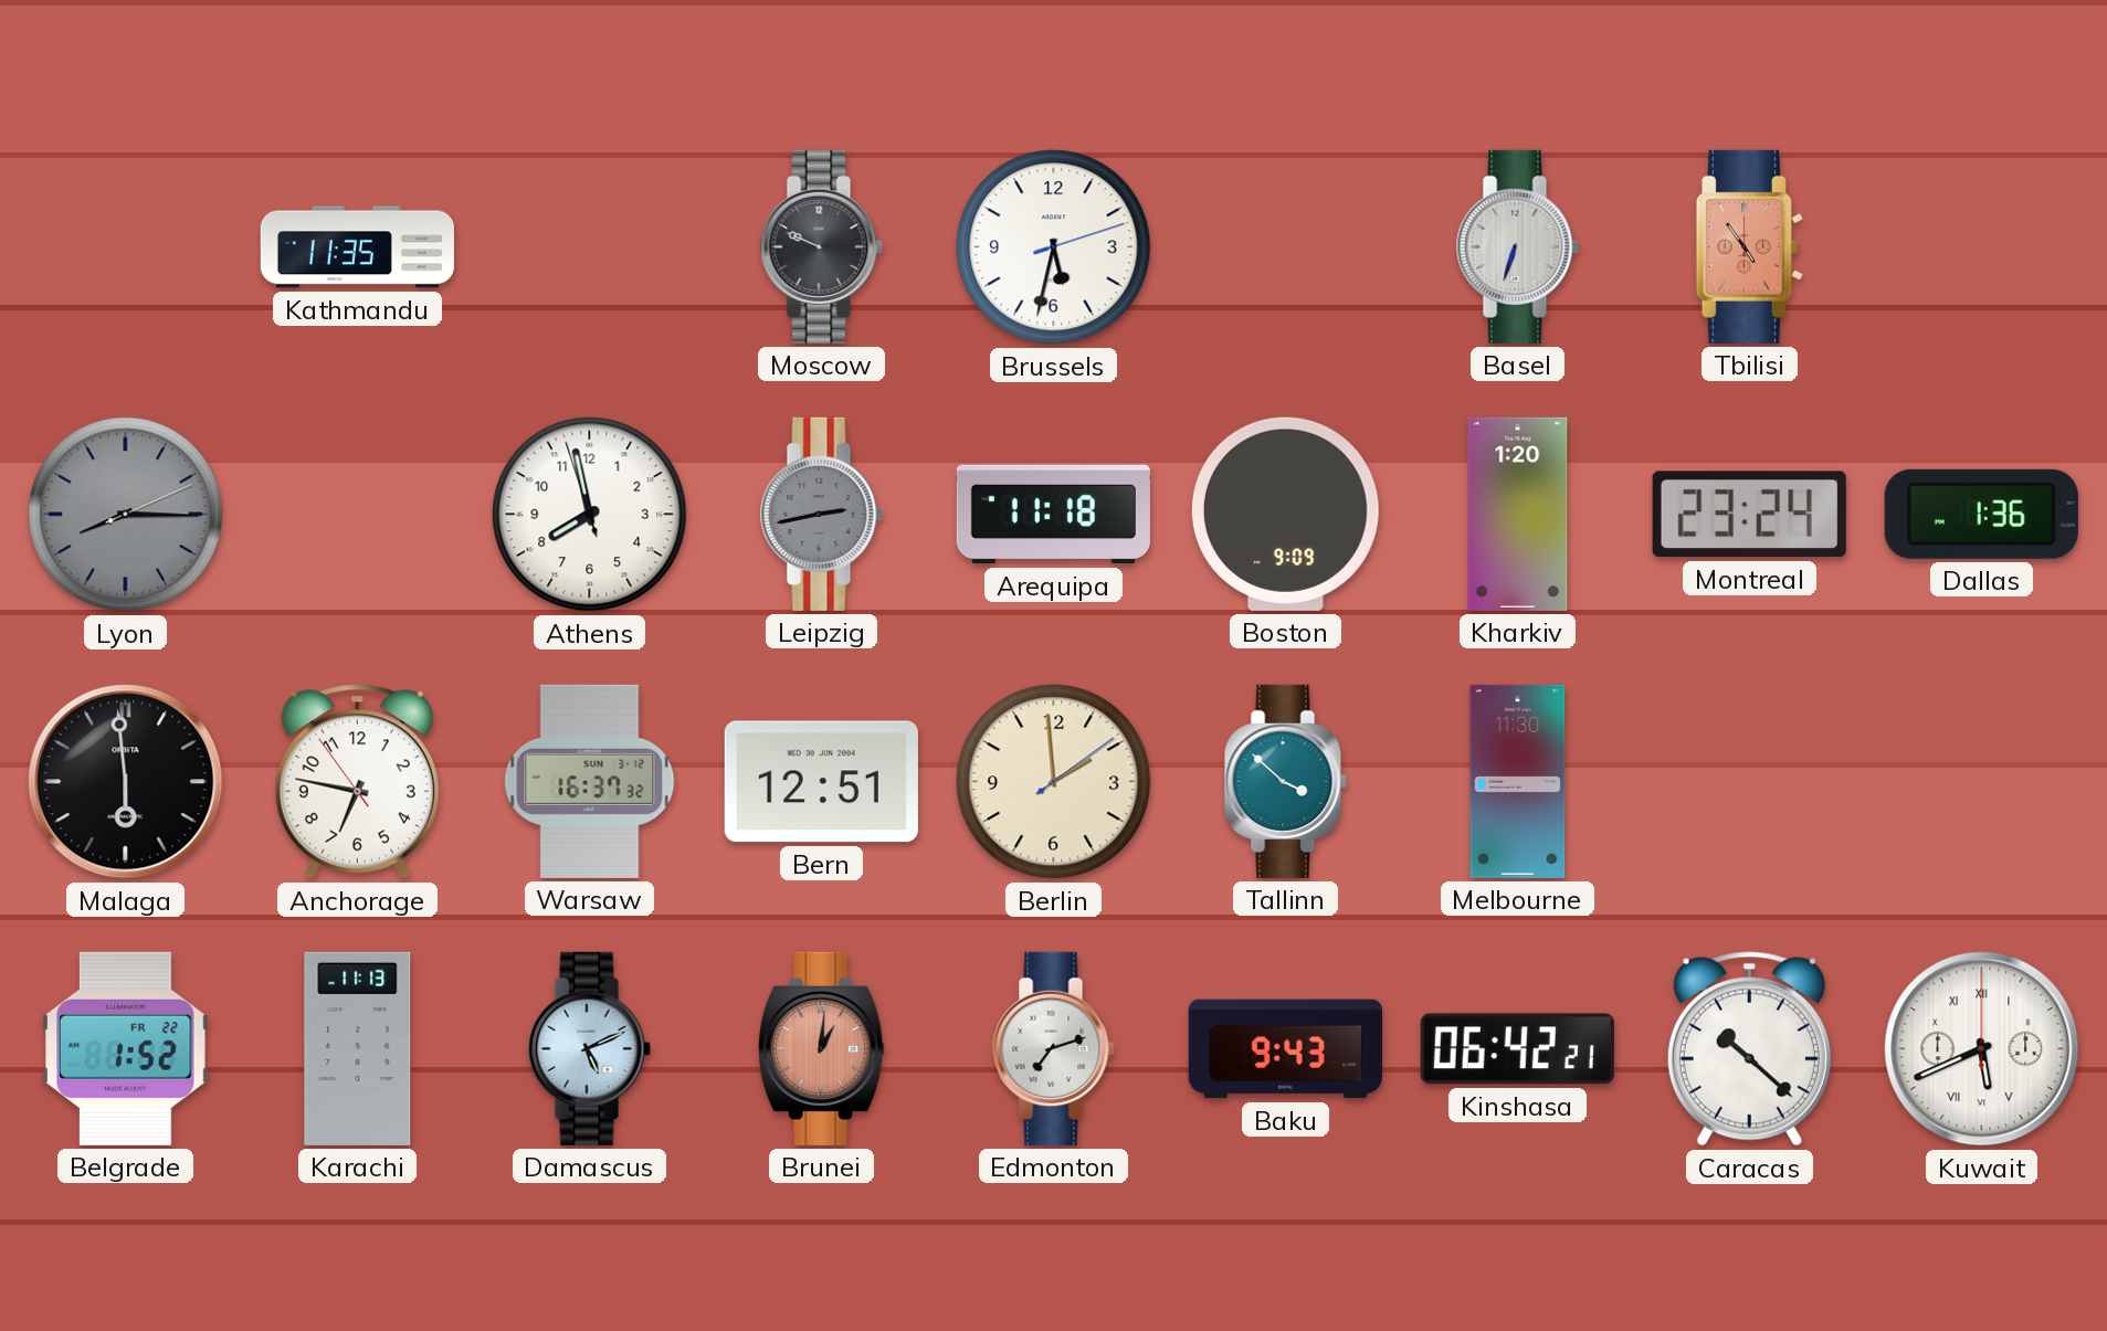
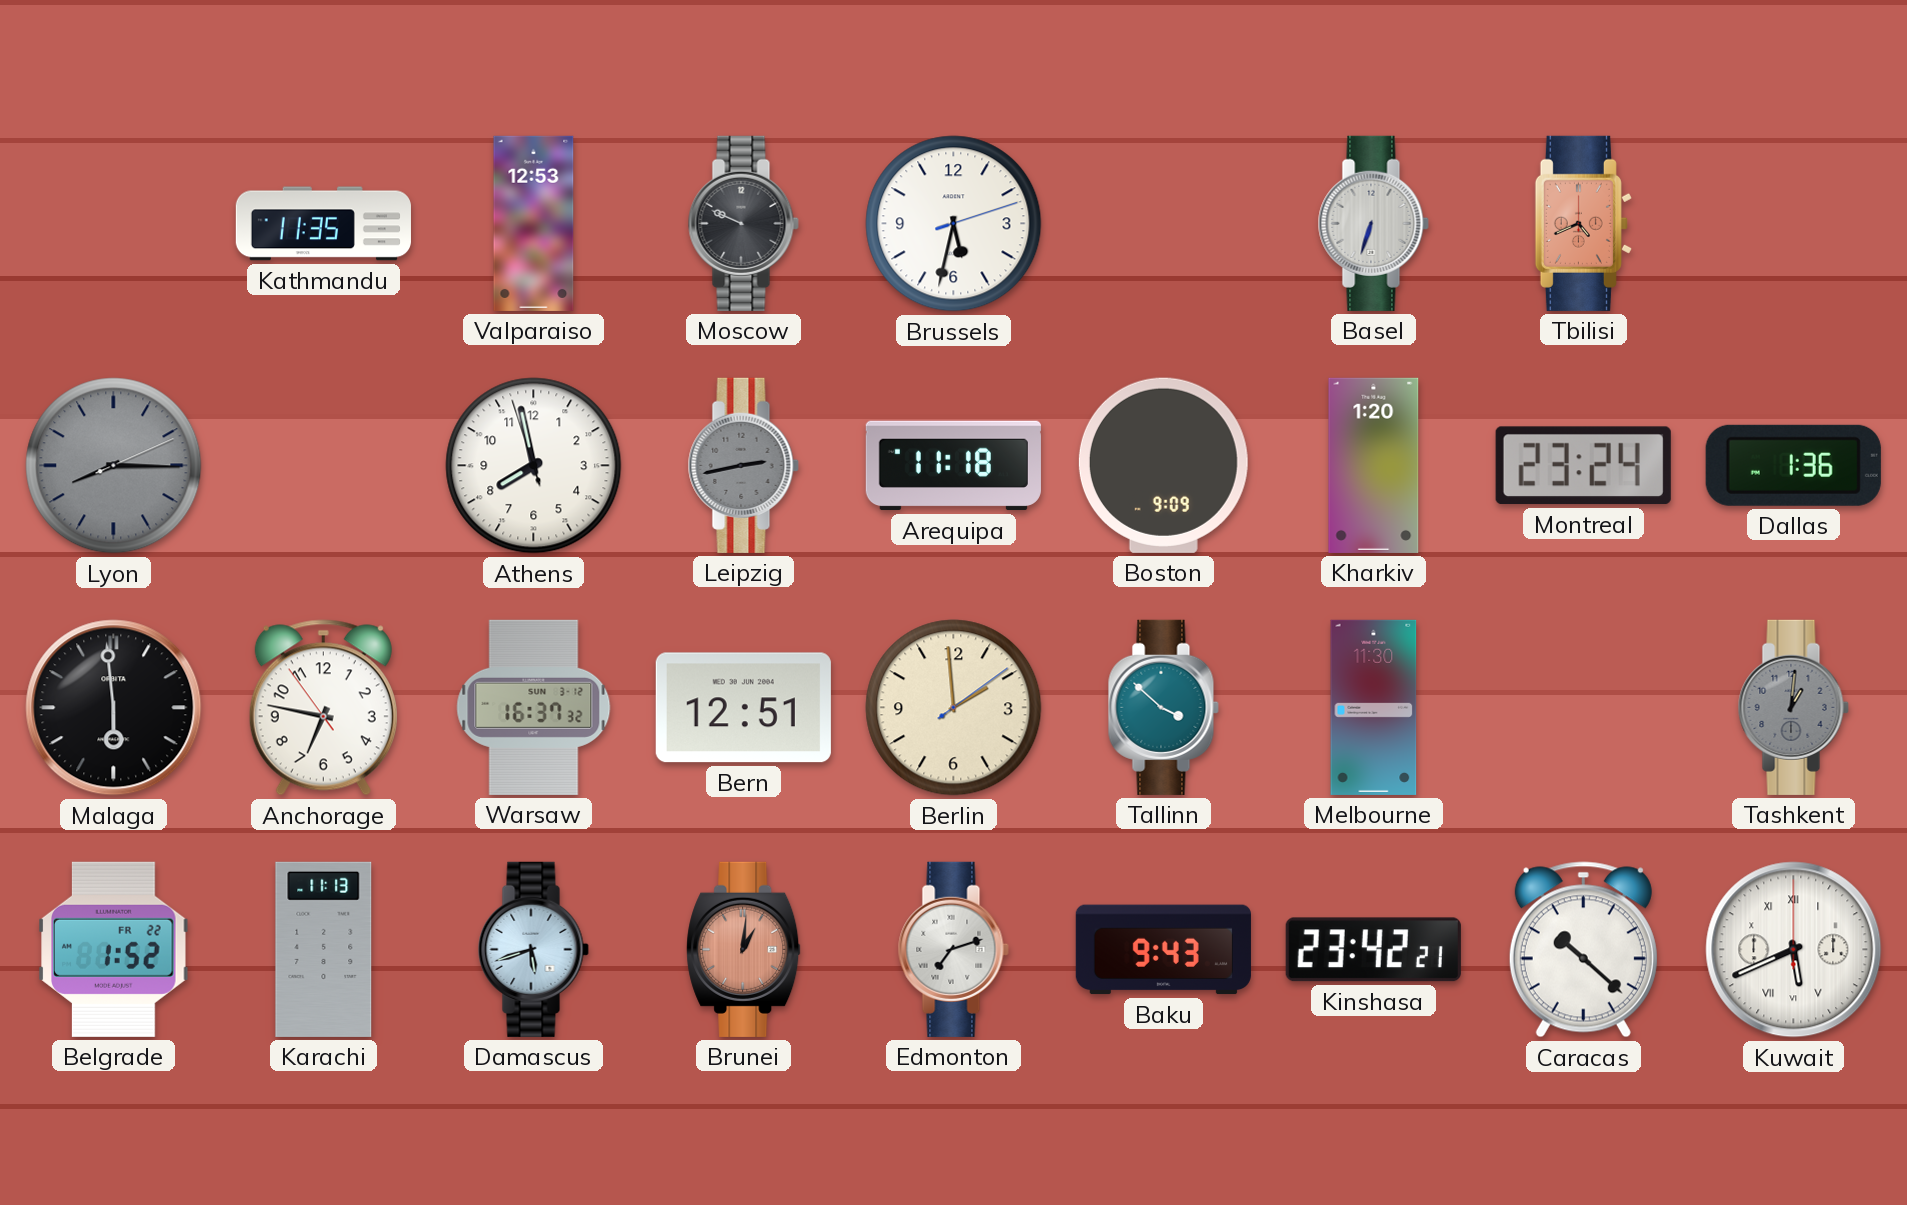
Valparaiso: none -> 12:53
Tbilisi: 4:54 -> 4:41
Tashkent: none -> 1:01
Damascus: 5:11 -> 5:42
Kinshasa: 06:42 -> 23:42
